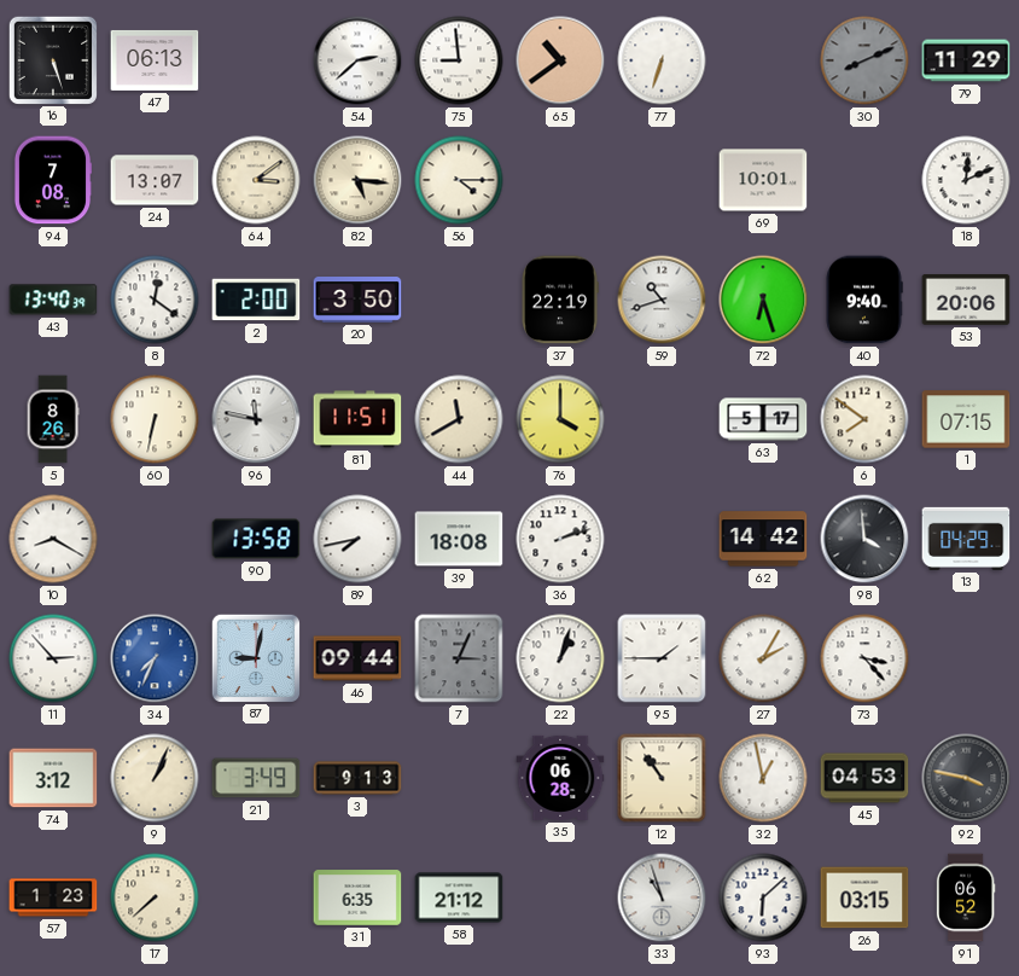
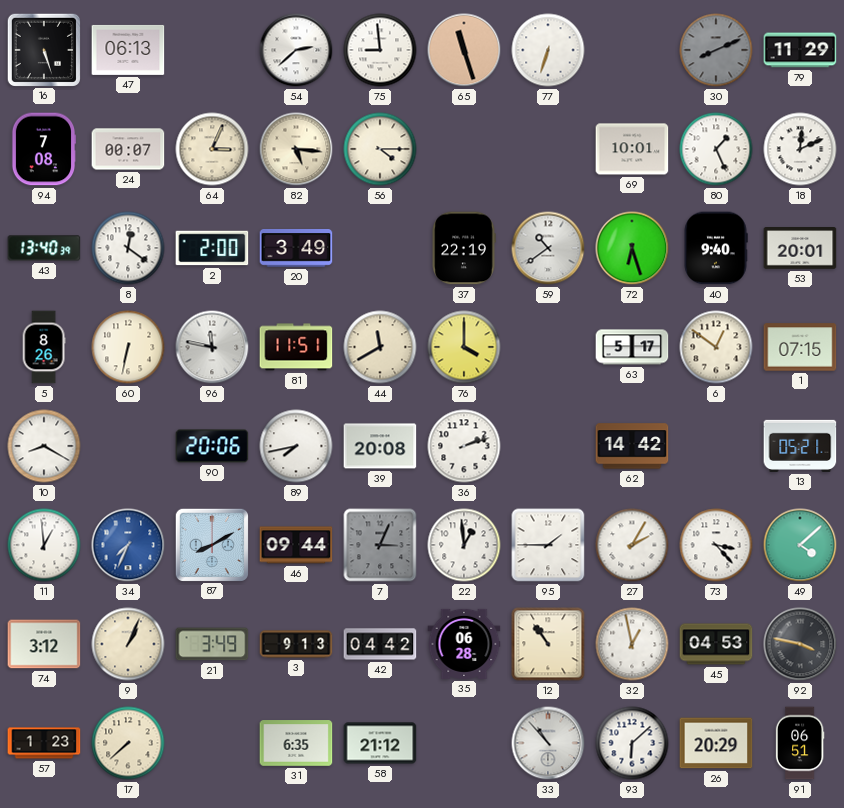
65: 10:39 -> 11:27
24: 13:07 -> 00:07
64: 3:09 -> 3:04
80: none -> 1:26
20: 3:50 -> 3:49
59: 10:42 -> 10:39
53: 20:06 -> 20:01
6: 7:51 -> 12:51
90: 13:58 -> 20:06
39: 18:08 -> 20:08
98: 3:59 -> none
13: 04:29 -> 05:21
11: 2:53 -> 12:59
87: 9:02 -> 8:10
22: 1:03 -> 12:59
49: none -> 4:08
42: none -> 04:42
33: 10:57 -> 10:53
26: 03:15 -> 20:29
91: 06:52 -> 06:51
